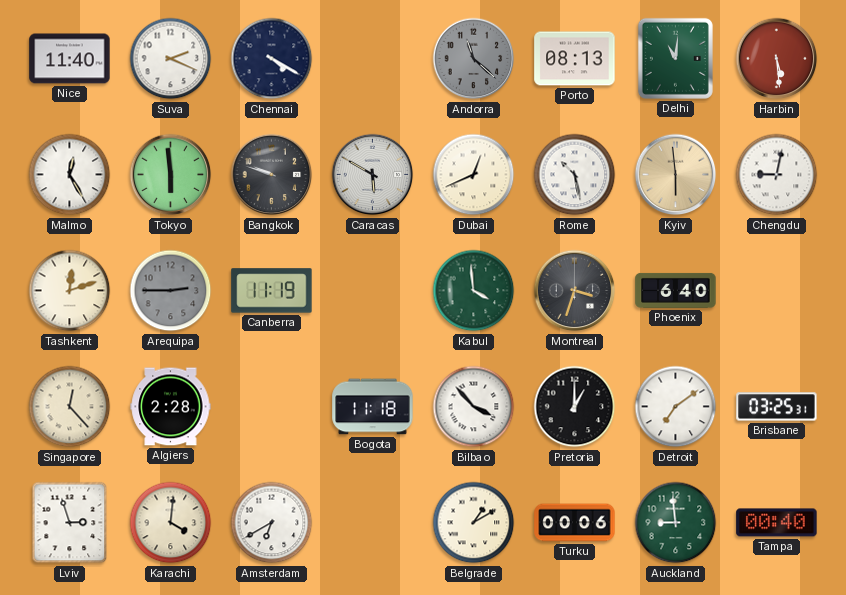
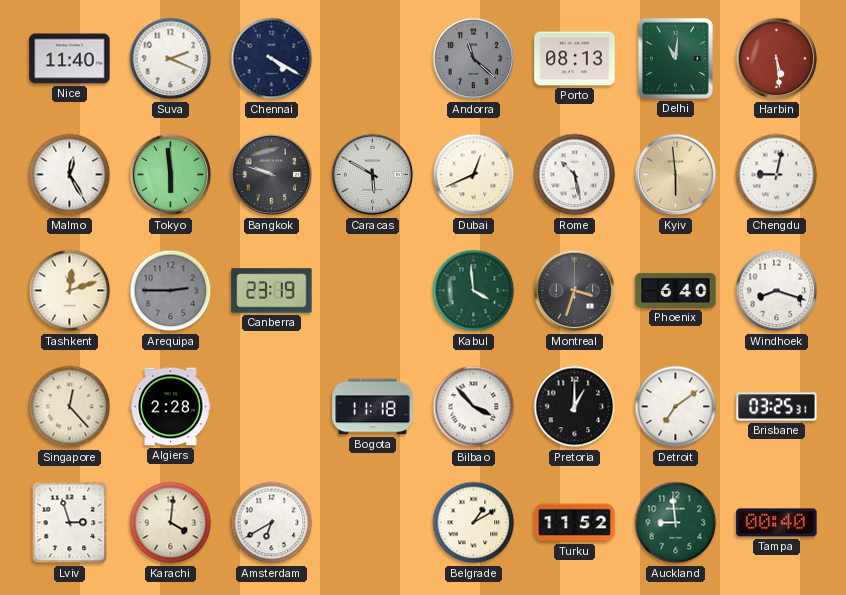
Canberra: 11:19 -> 23:19
Windhoek: none -> 8:18
Turku: 00:06 -> 11:52
